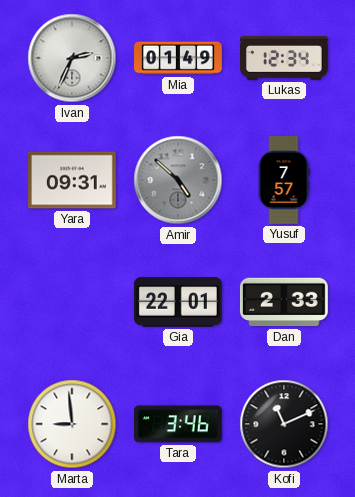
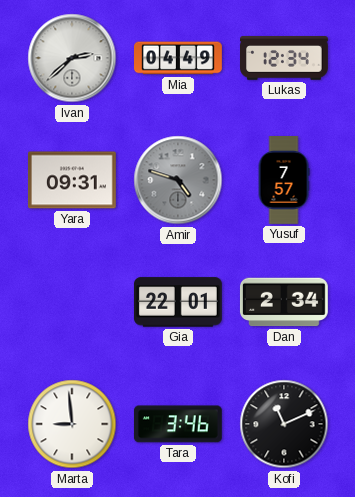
Ivan: 2:34 -> 2:38
Mia: 01:49 -> 04:49
Amir: 4:52 -> 4:48
Dan: 2:33 -> 2:34
